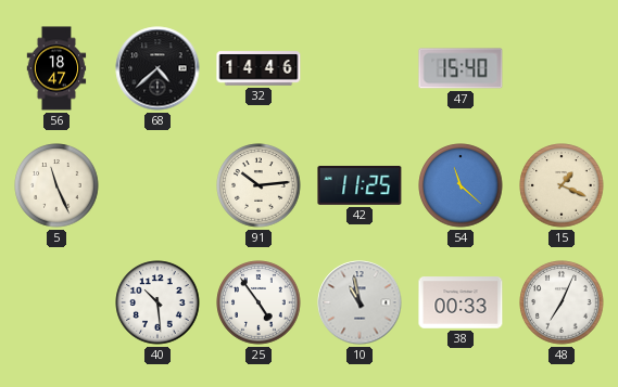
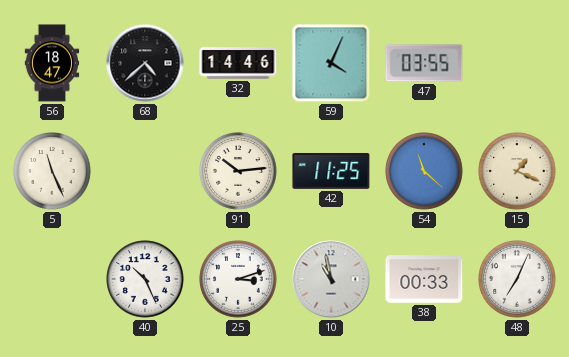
59: none -> 4:04
47: 15:40 -> 03:55
40: 10:29 -> 10:26
25: 4:54 -> 3:12
